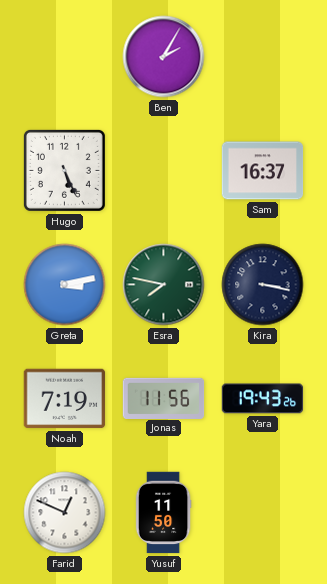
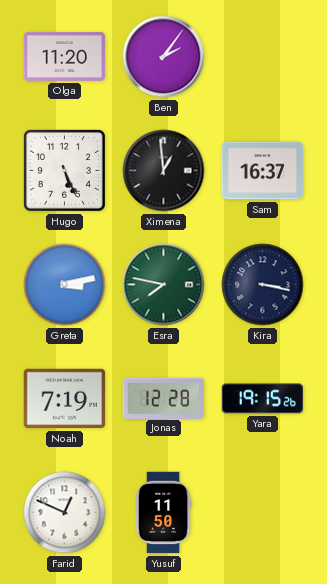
Olga: none -> 11:20
Ben: 2:05 -> 2:06
Ximena: none -> 12:59
Jonas: 11:56 -> 12:28
Yara: 19:43 -> 19:15
